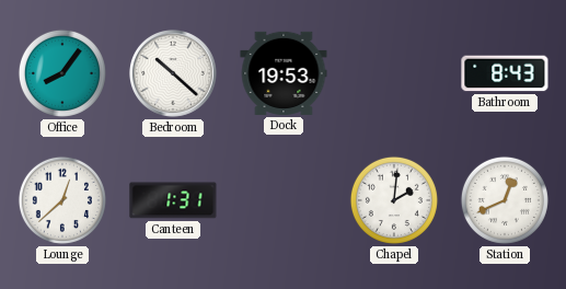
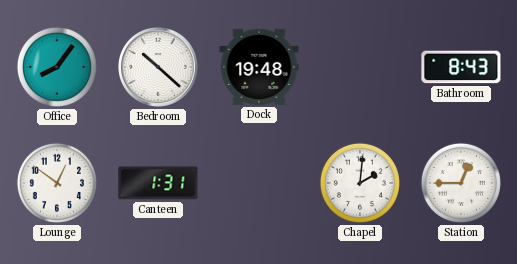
Dock: 19:53 -> 19:48
Lounge: 12:38 -> 12:51
Station: 12:41 -> 12:45
